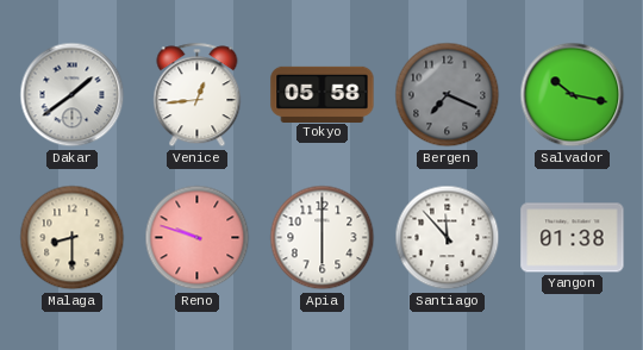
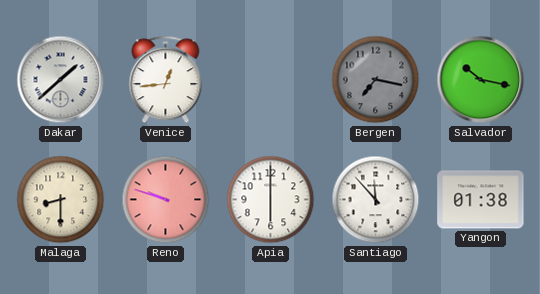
Dakar: 1:39 -> 1:38
Tokyo: 05:58 -> none
Bergen: 7:19 -> 7:17
